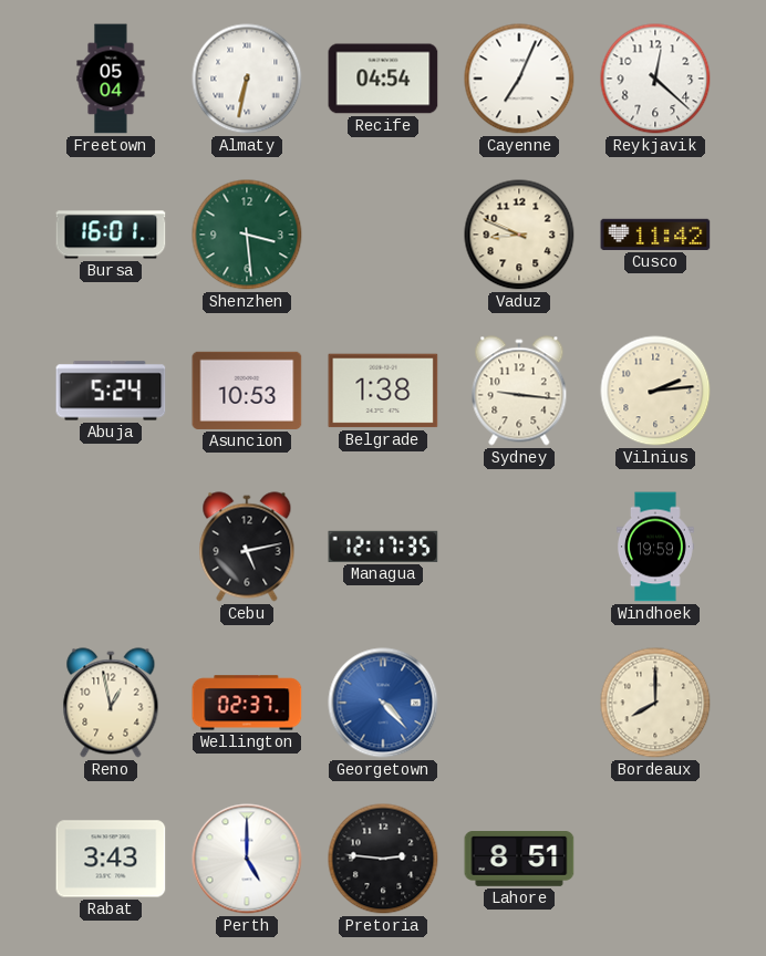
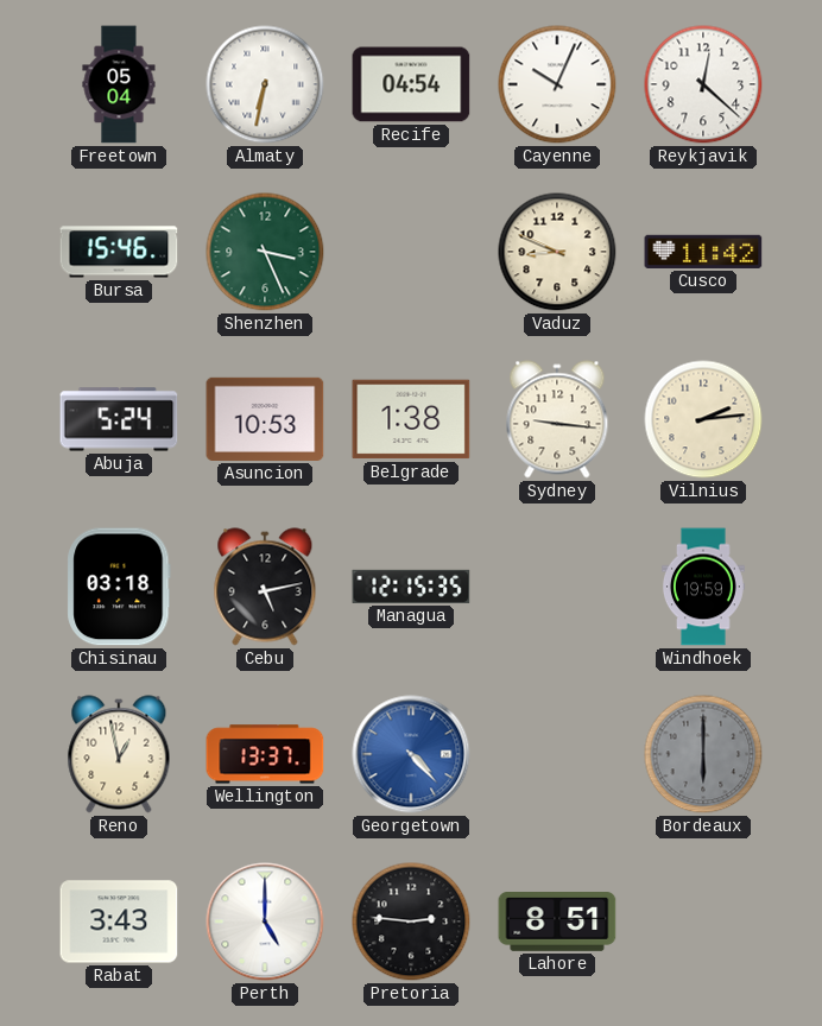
Cayenne: 7:04 -> 10:04
Bursa: 16:01 -> 15:46
Shenzhen: 3:29 -> 3:26
Chisinau: none -> 03:18
Managua: 12:17 -> 12:15
Wellington: 02:37 -> 13:37
Bordeaux: 8:00 -> 6:00
Bordeaux dial: cream -> grey
